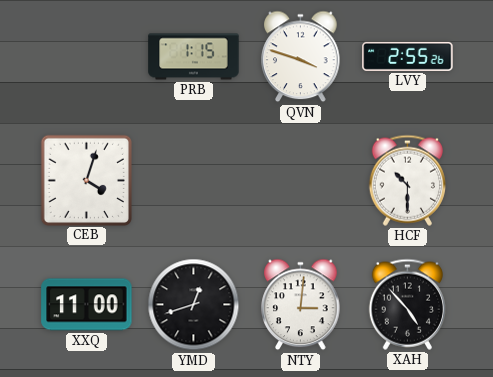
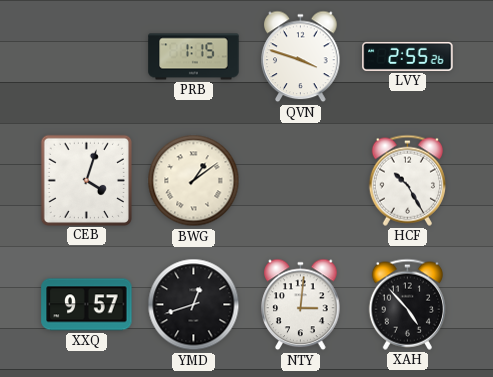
BWG: none -> 1:09
HCF: 10:30 -> 10:25
XXQ: 11:00 -> 9:57
